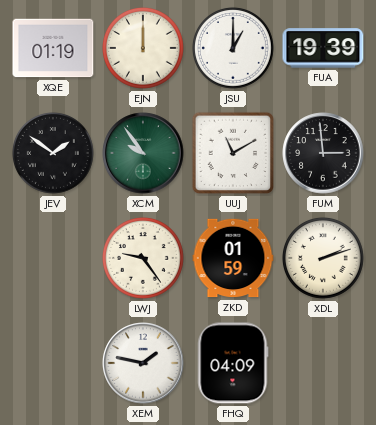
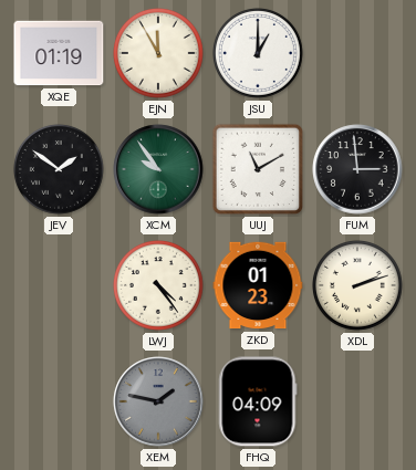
EJN: 12:00 -> 11:55
FUA: 19:39 -> none
LWJ: 9:24 -> 4:24
ZKD: 01:59 -> 01:23
XEM dial: white -> grey
